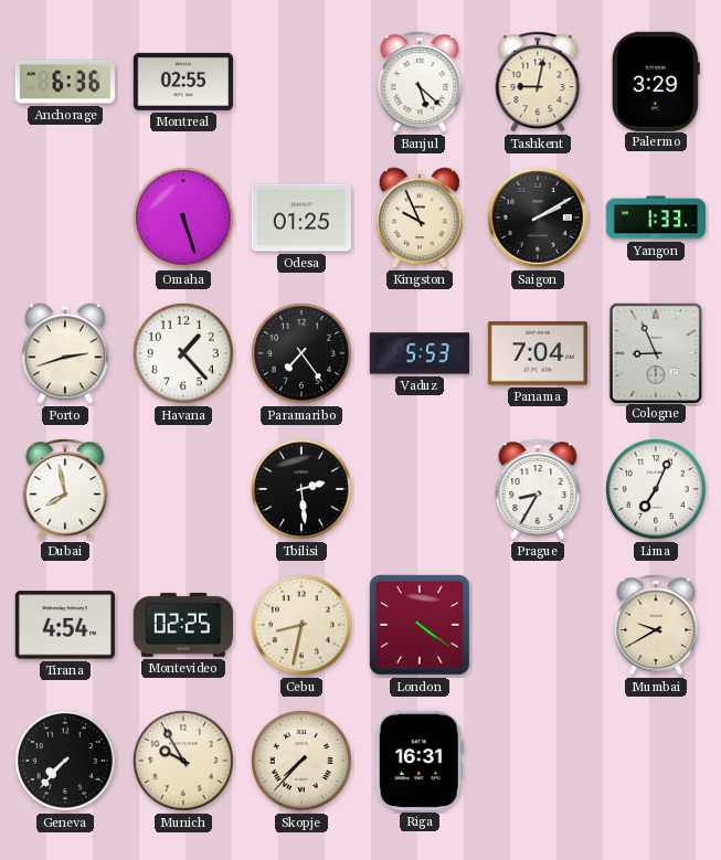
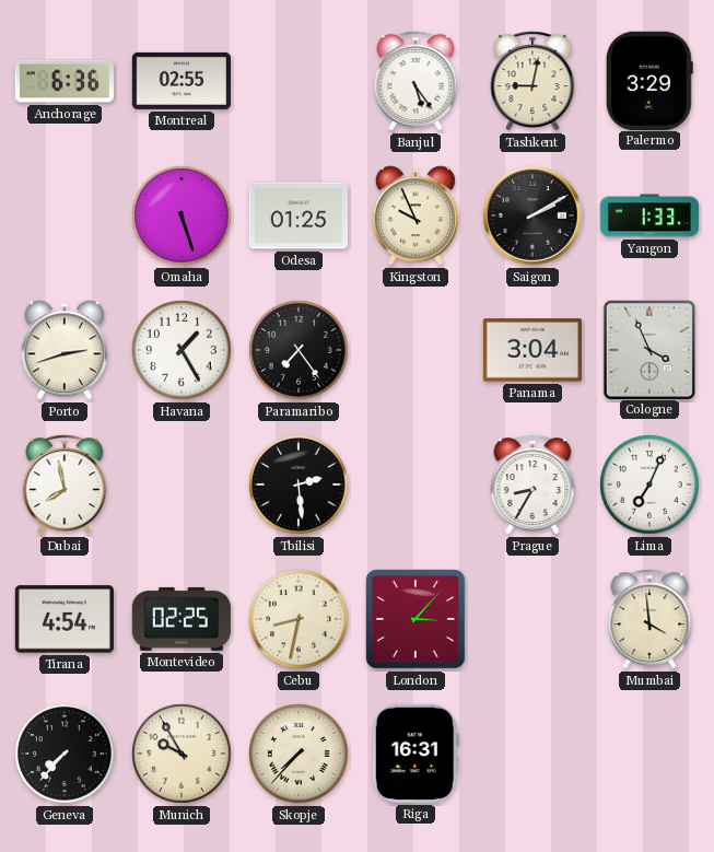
Banjul: 5:22 -> 5:24
Havana: 1:23 -> 1:25
Vaduz: 5:53 -> none
Panama: 7:04 -> 3:04
Cologne: 8:56 -> 3:56
London: 4:21 -> 3:07
Mumbai: 9:40 -> 3:59
